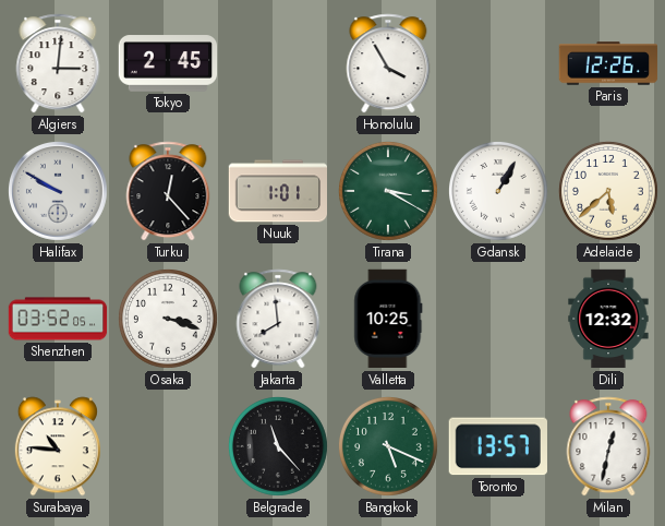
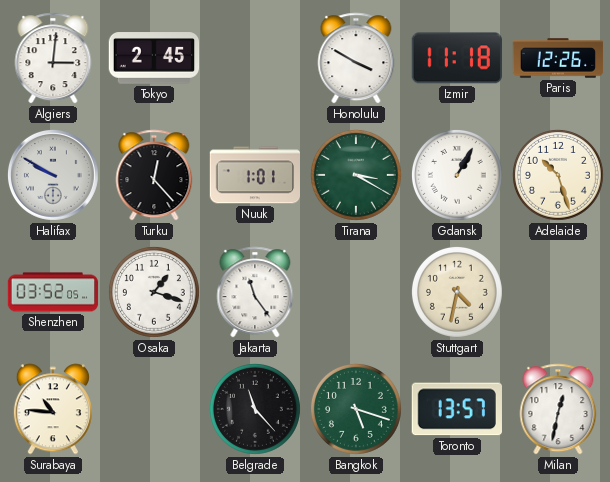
Honolulu: 3:55 -> 3:50
Izmir: none -> 11:18
Adelaide: 5:38 -> 10:27
Osaka: 3:18 -> 1:18
Jakarta: 7:59 -> 11:24
Valletta: 10:25 -> none
Stuttgart: none -> 4:32
Dili: 12:32 -> none
Bangkok: 5:19 -> 5:18
